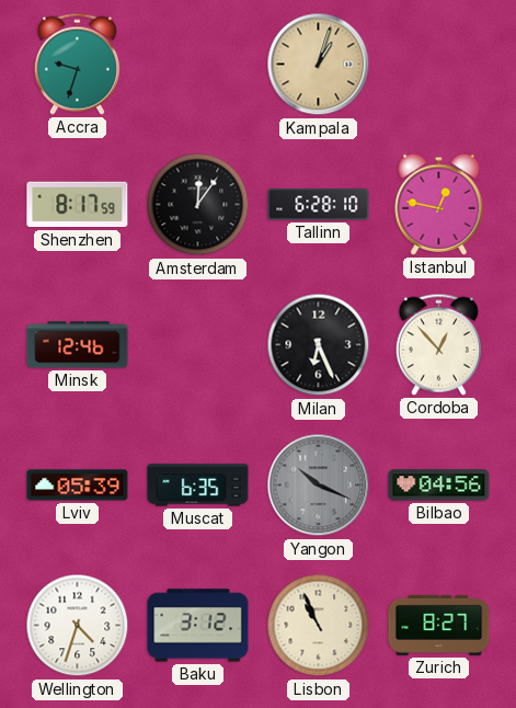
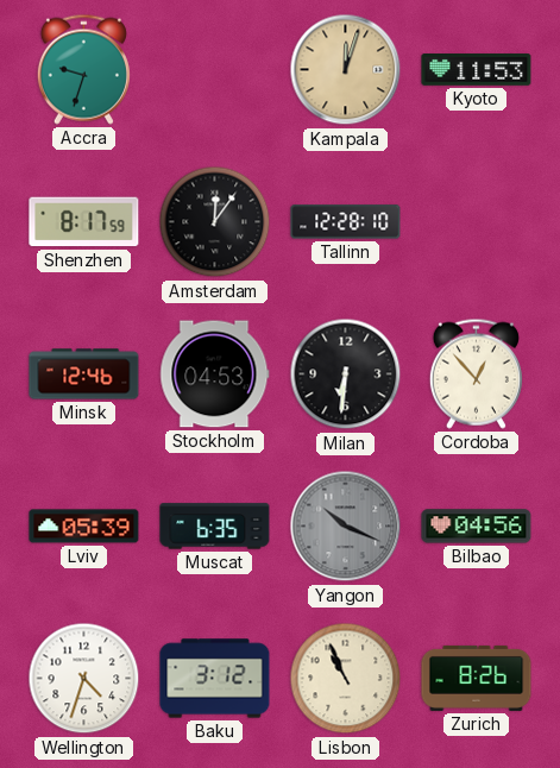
Kampala: 1:03 -> 12:03
Kyoto: none -> 11:53
Tallinn: 6:28 -> 12:28
Istanbul: 12:47 -> none
Stockholm: none -> 04:53
Milan: 6:26 -> 6:31
Zurich: 8:27 -> 8:26
